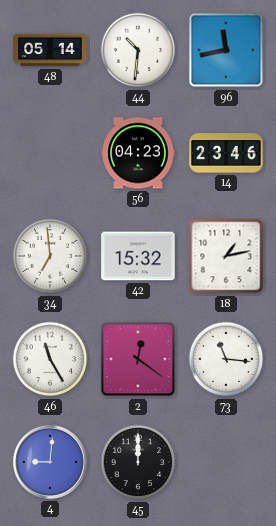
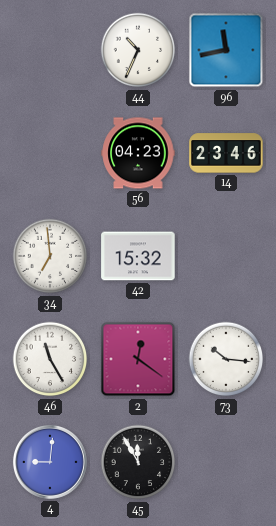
48: 05:14 -> none
44: 10:31 -> 10:34
18: 1:13 -> none
73: 11:16 -> 10:16
45: 12:00 -> 11:55
